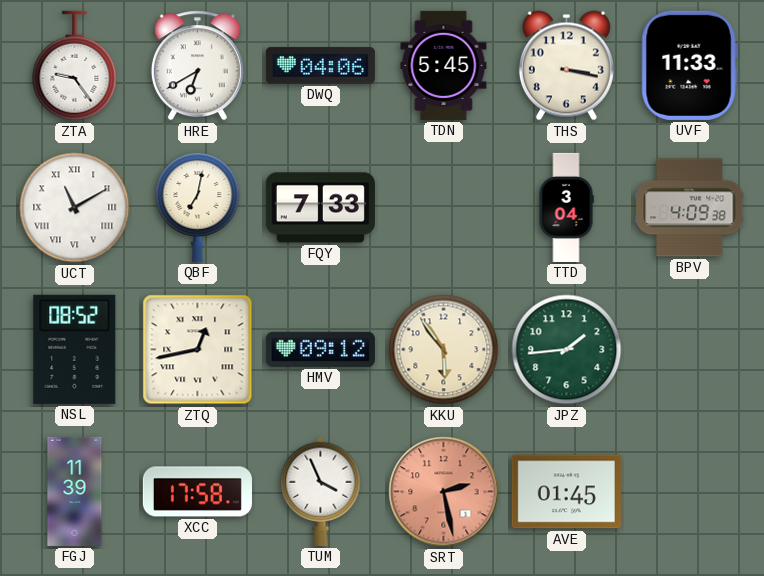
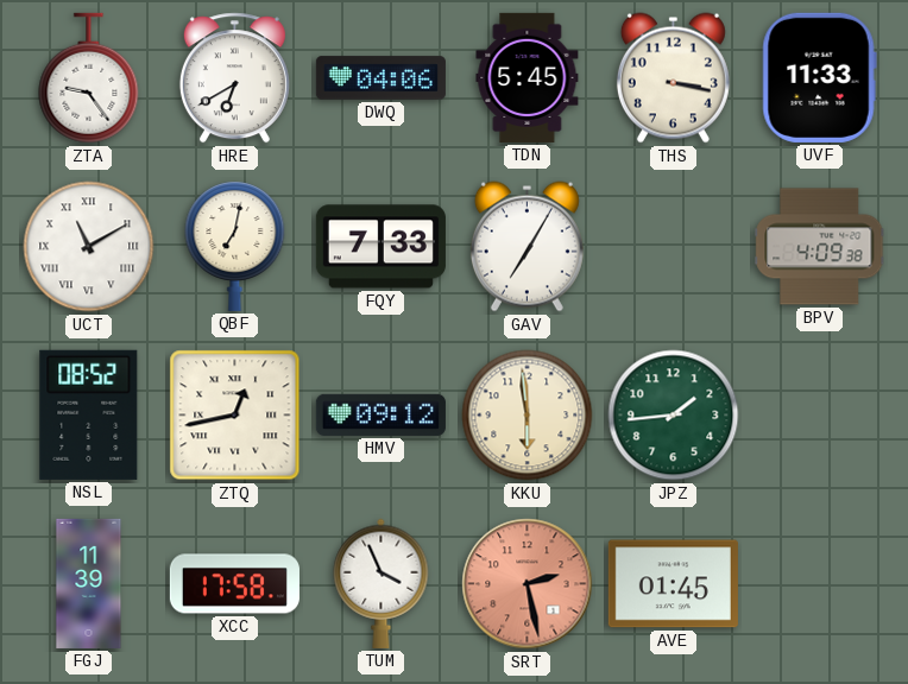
GAV: none -> 7:05
TTD: 3:04 -> none
KKU: 5:54 -> 5:59
